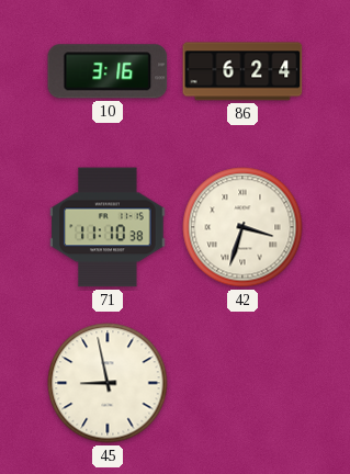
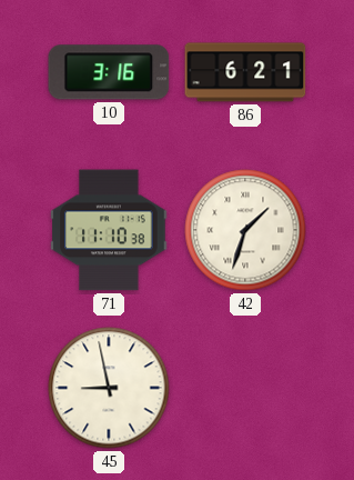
86: 6:24 -> 6:21
42: 3:33 -> 1:33
